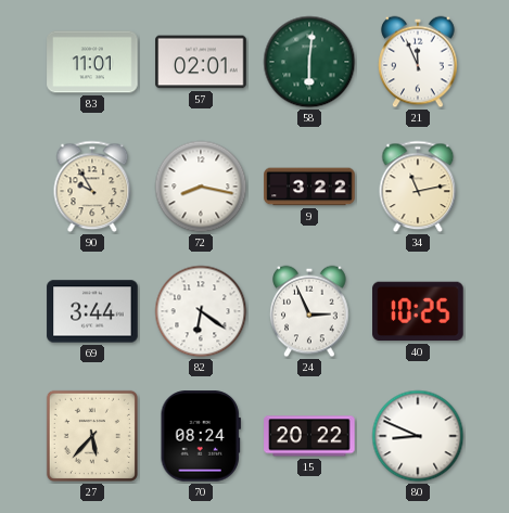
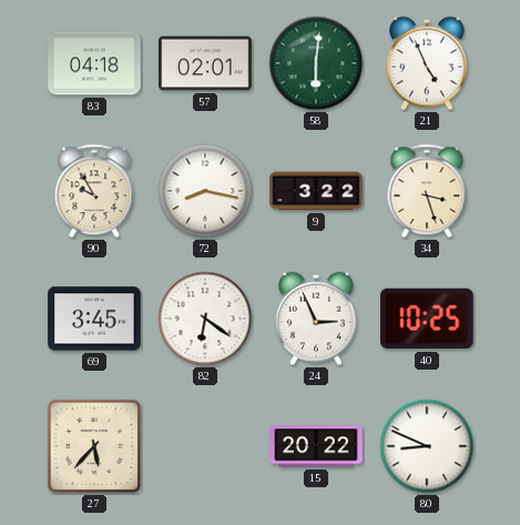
83: 11:01 -> 04:18
21: 11:56 -> 4:56
34: 11:13 -> 3:27
69: 3:44 -> 3:45
70: 08:24 -> none
